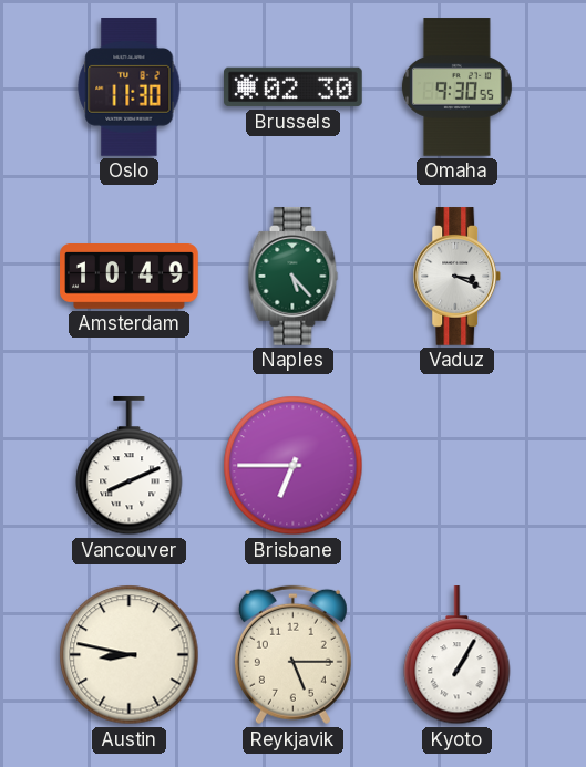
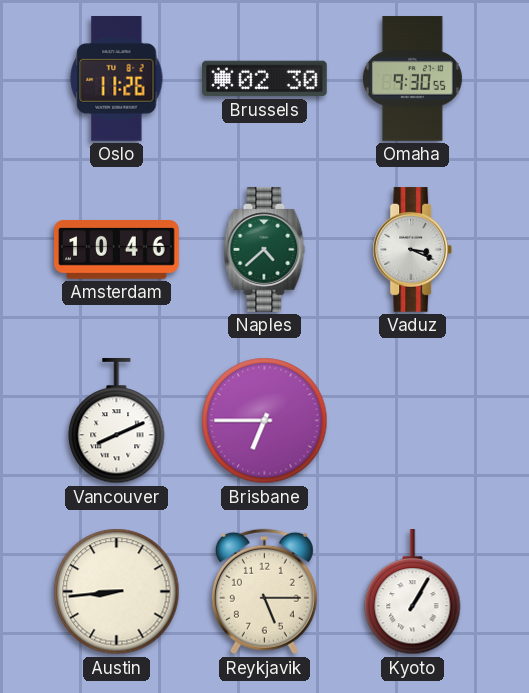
Oslo: 11:30 -> 11:26
Amsterdam: 10:49 -> 10:46
Naples: 5:23 -> 4:38
Austin: 8:47 -> 8:44
